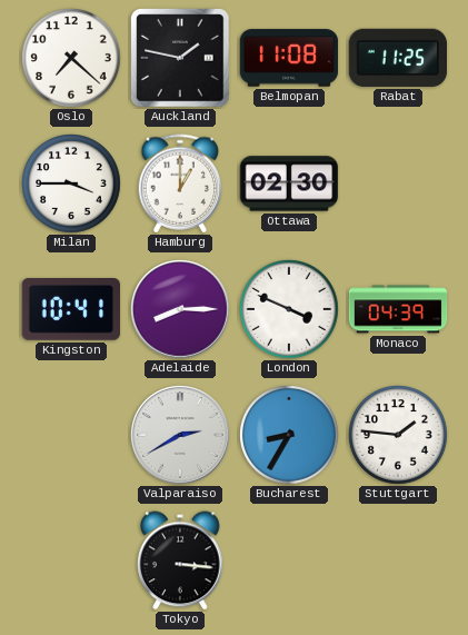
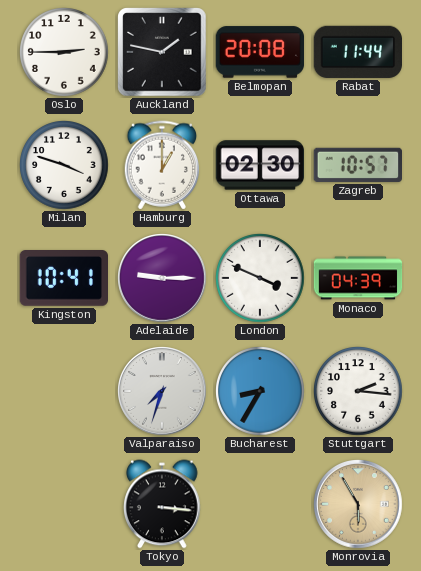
Oslo: 7:22 -> 2:45
Belmopan: 11:08 -> 20:08
Rabat: 11:25 -> 11:44
Milan: 3:45 -> 3:48
Zagreb: none -> 10:57
Adelaide: 8:15 -> 9:15
Valparaiso: 2:40 -> 7:33
Stuttgart: 1:46 -> 2:16
Monrovia: none -> 5:55
